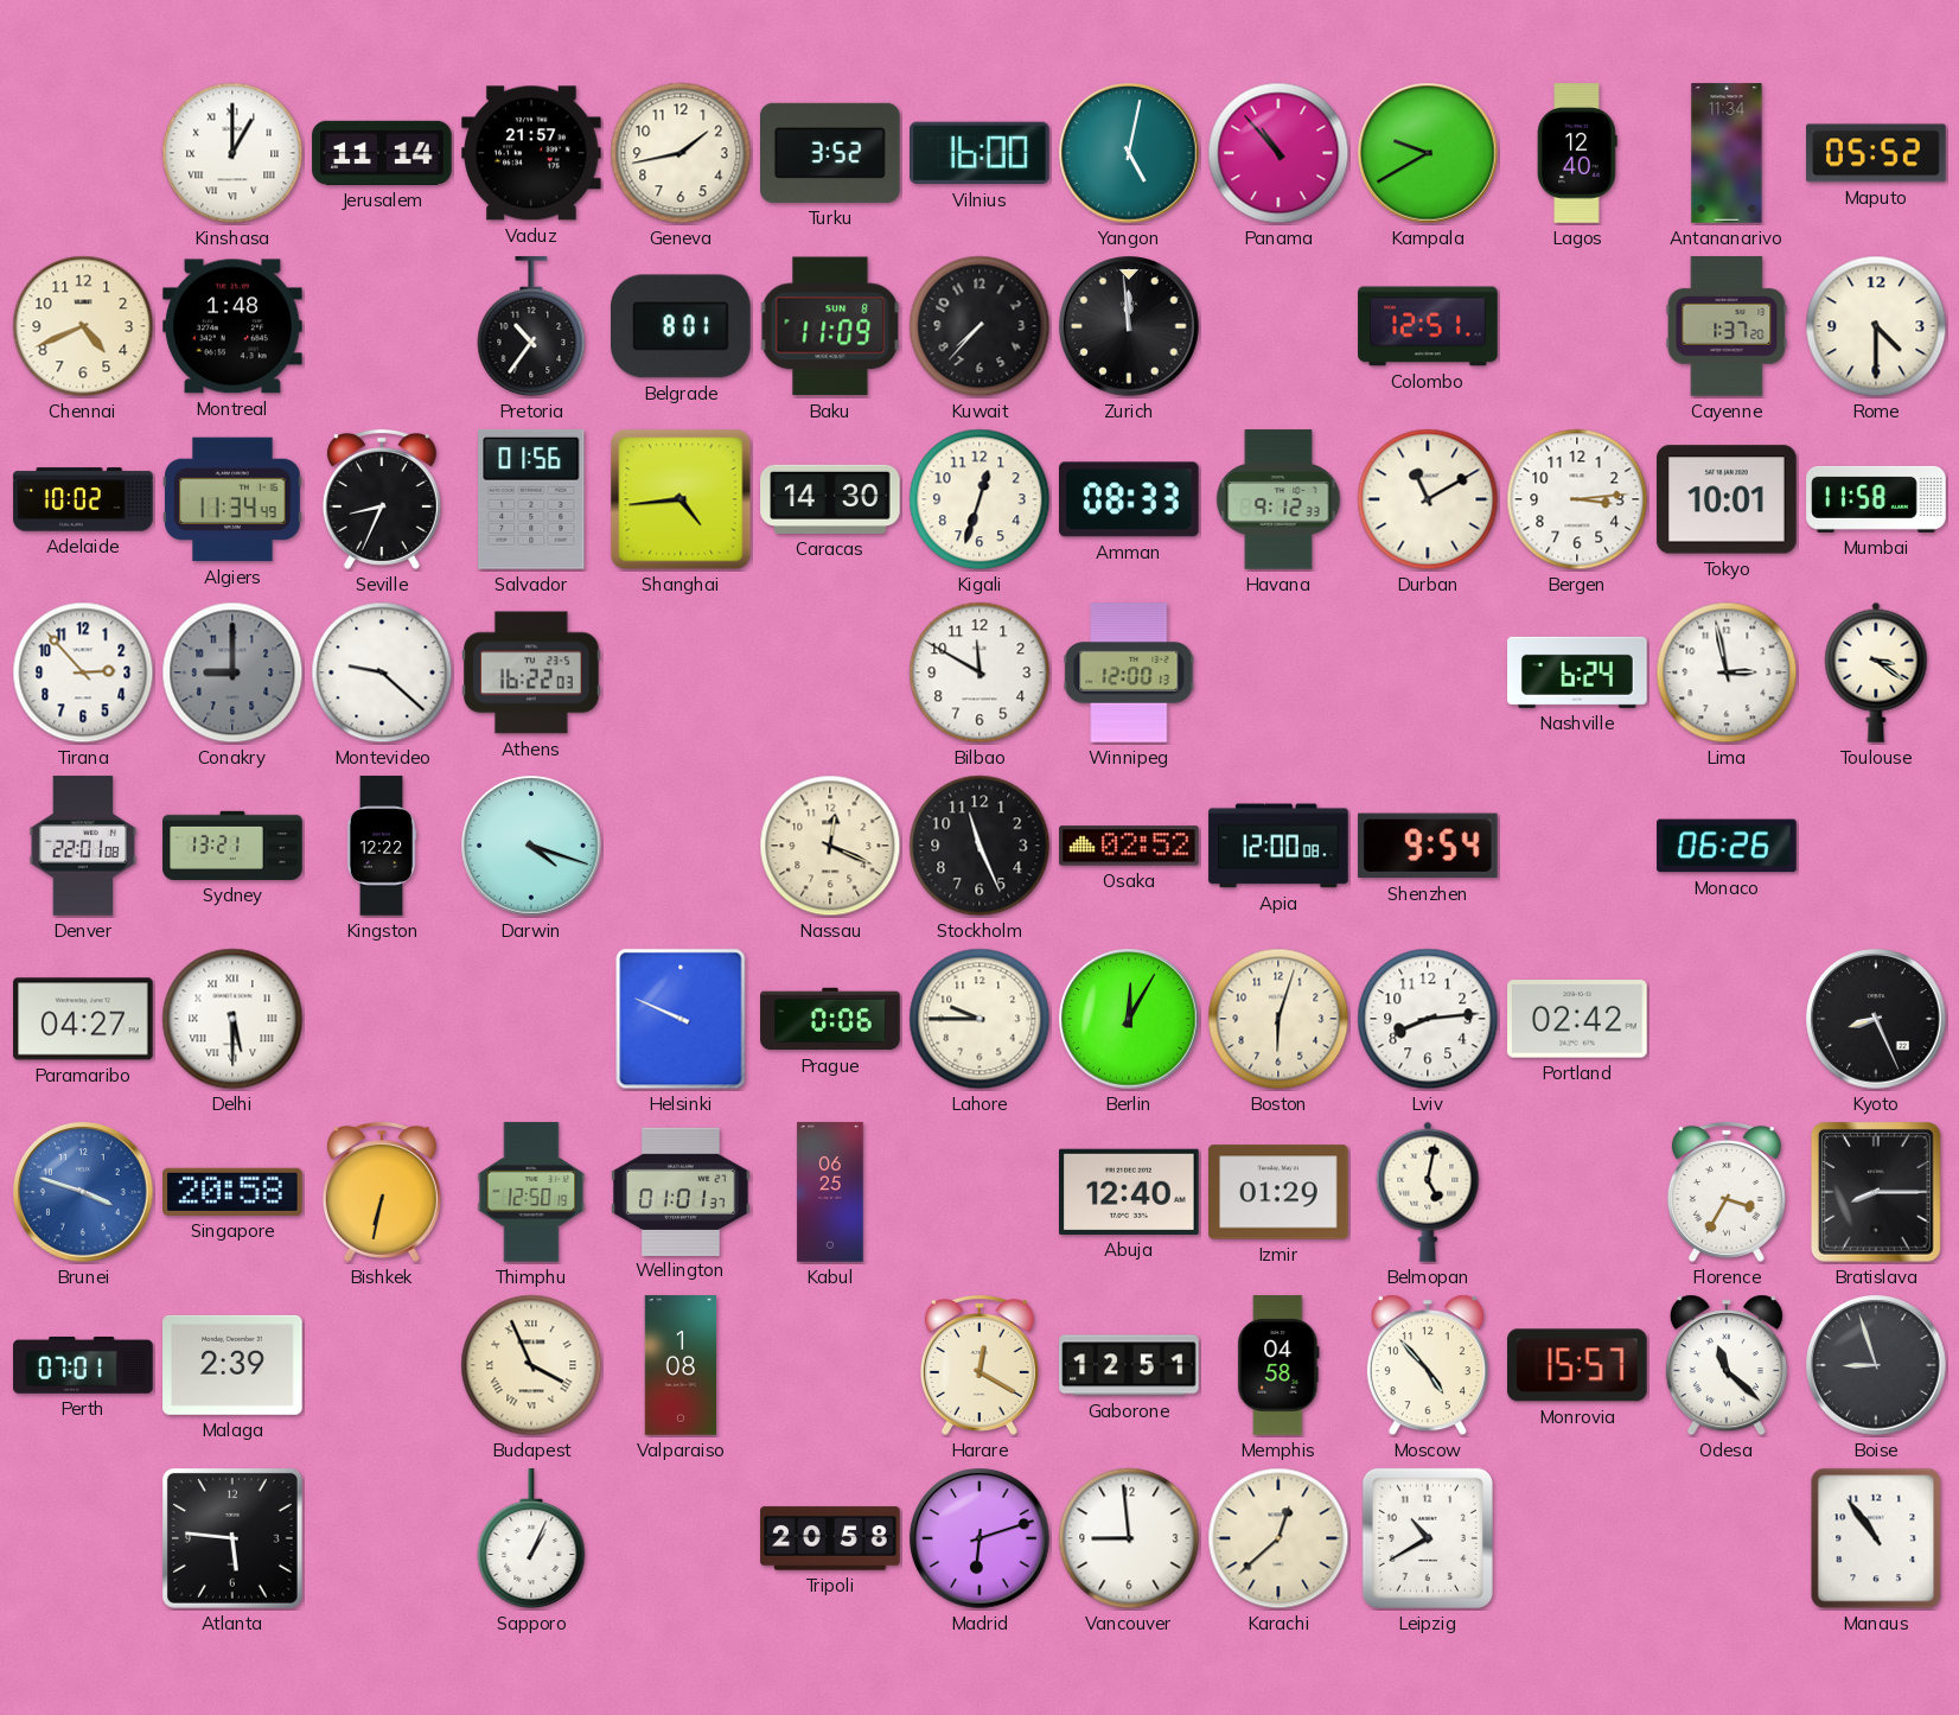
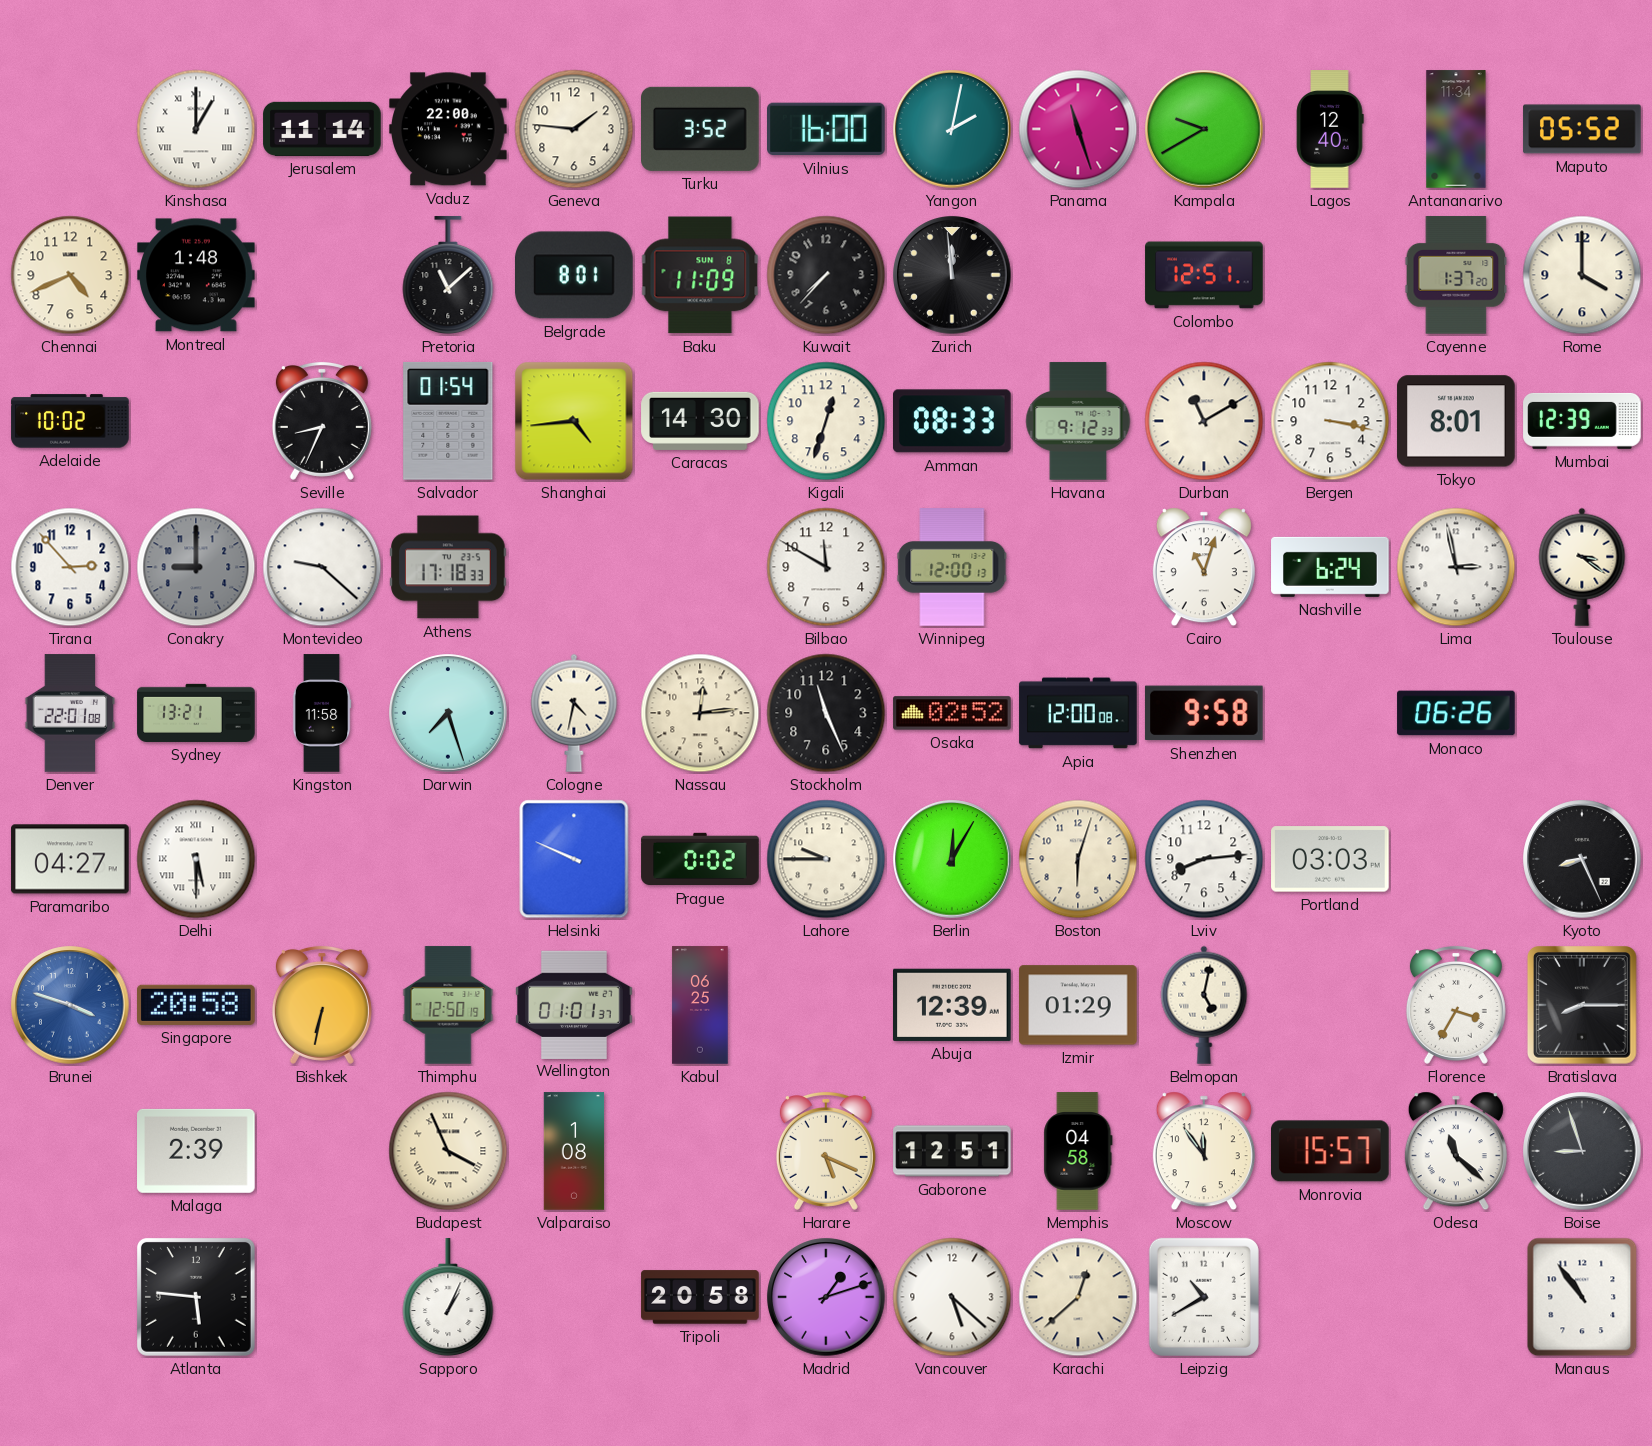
Vaduz: 21:57 -> 22:00
Geneva: 1:43 -> 1:46
Yangon: 5:02 -> 2:02
Panama: 10:53 -> 11:27
Pretoria: 10:36 -> 11:08
Rome: 4:30 -> 4:00
Algiers: 11:34 -> none
Salvador: 01:56 -> 01:54
Bergen: 3:14 -> 3:17
Tokyo: 10:01 -> 8:01
Mumbai: 11:58 -> 12:39
Athens: 16:22 -> 17:18
Cairo: none -> 11:03
Kingston: 12:22 -> 11:58
Darwin: 4:18 -> 7:27
Cologne: none -> 4:32
Nassau: 12:19 -> 12:14
Shenzhen: 9:54 -> 9:58
Prague: 0:06 -> 0:02
Portland: 02:42 -> 03:03
Abuja: 12:40 -> 12:39
Perth: 07:01 -> none
Harare: 12:20 -> 5:19
Moscow: 4:53 -> 11:54
Madrid: 6:12 -> 1:12
Vancouver: 8:59 -> 5:22
